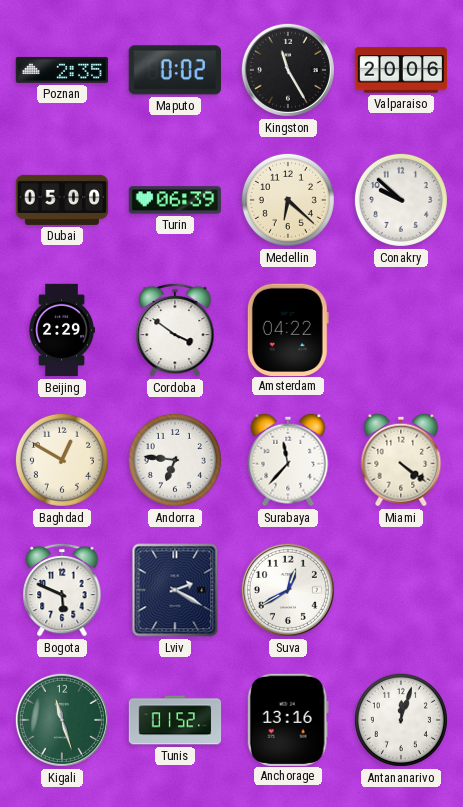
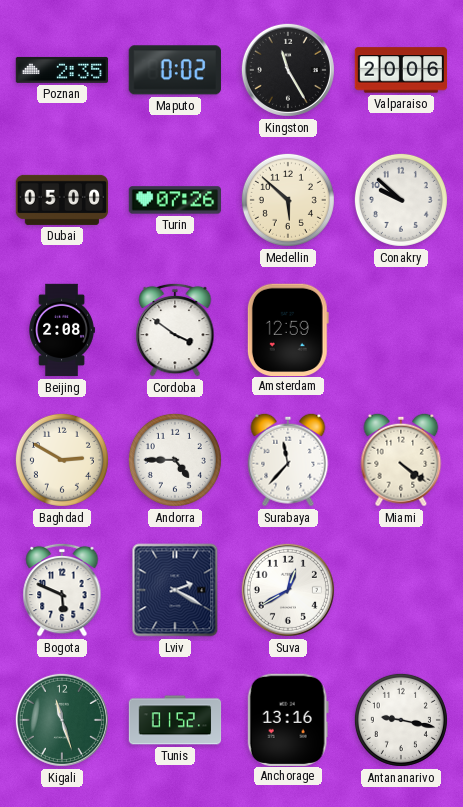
Turin: 06:39 -> 07:26
Medellin: 6:22 -> 5:52
Beijing: 2:29 -> 2:08
Amsterdam: 04:22 -> 12:59
Baghdad: 12:50 -> 2:50
Andorra: 6:46 -> 4:45
Antananarivo: 12:03 -> 9:17
